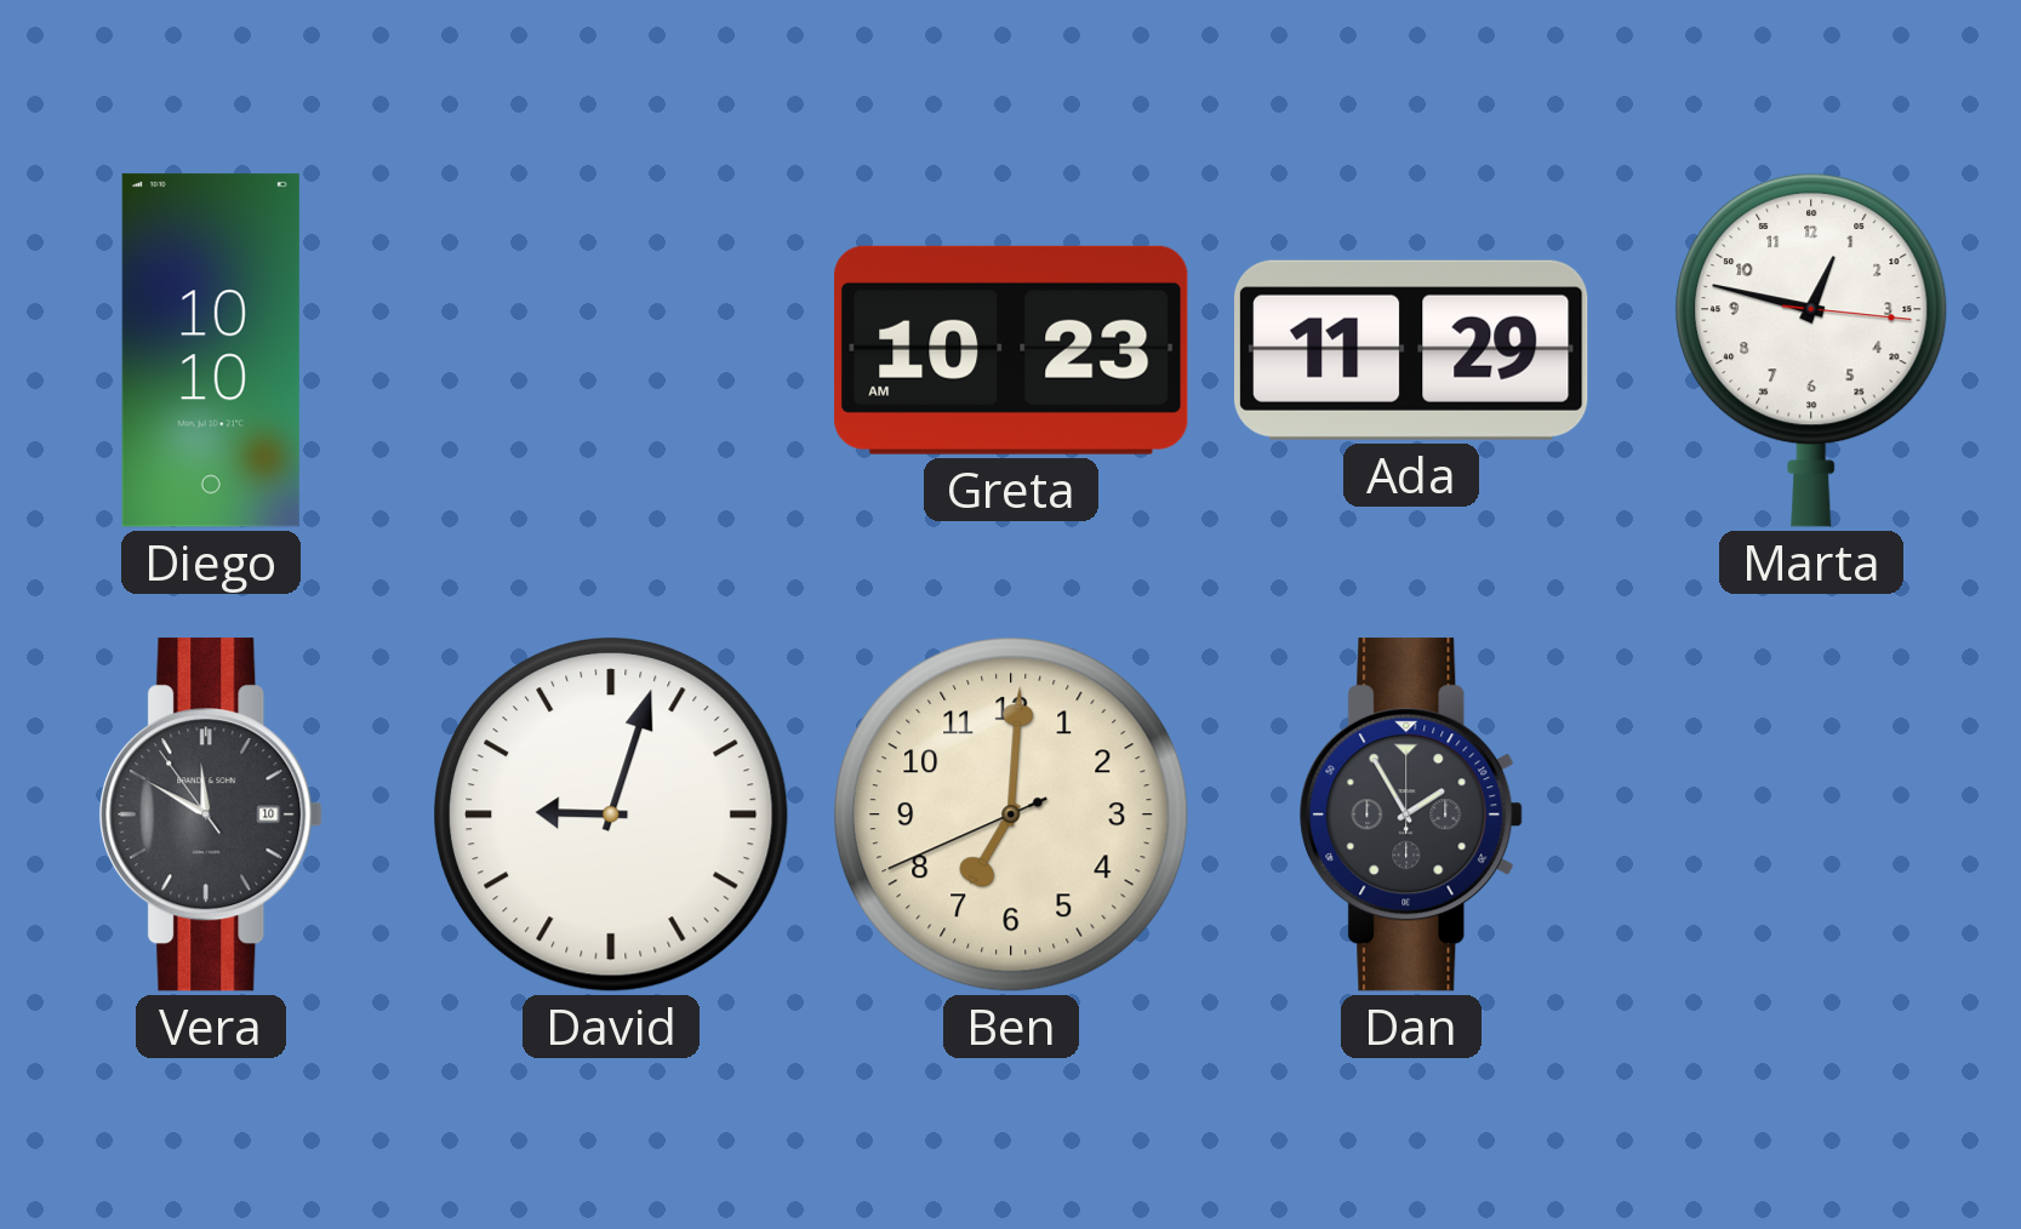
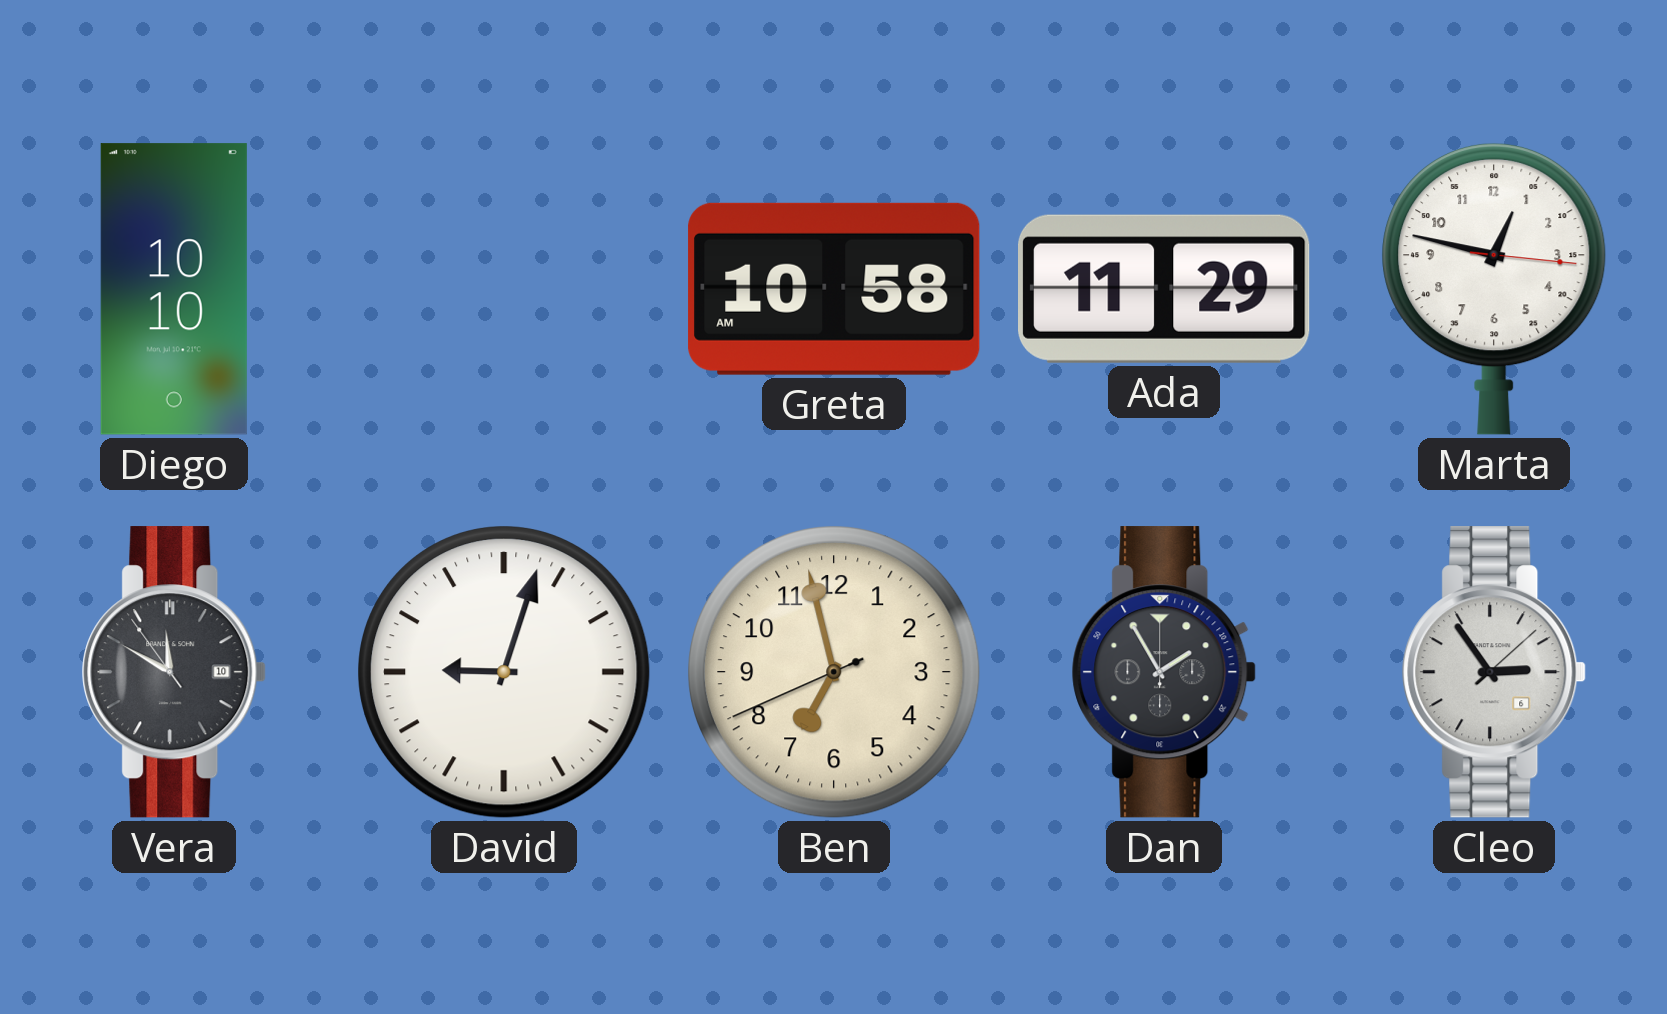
Greta: 10:23 -> 10:58
Ben: 7:00 -> 6:57
Cleo: none -> 2:54
